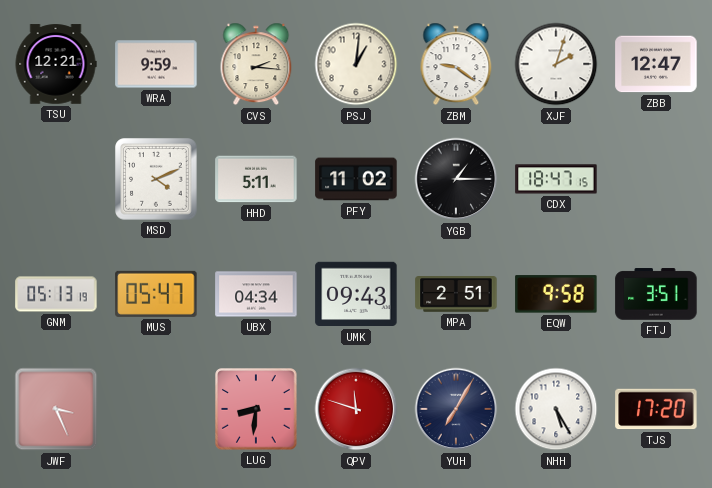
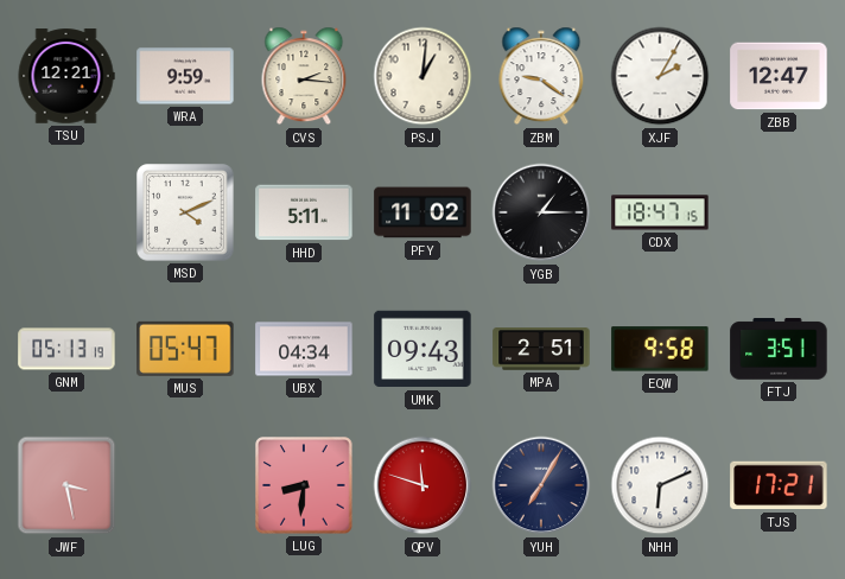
XJF: 2:03 -> 2:05
JWF: 3:26 -> 3:28
NHH: 5:25 -> 6:11
TJS: 17:20 -> 17:21
